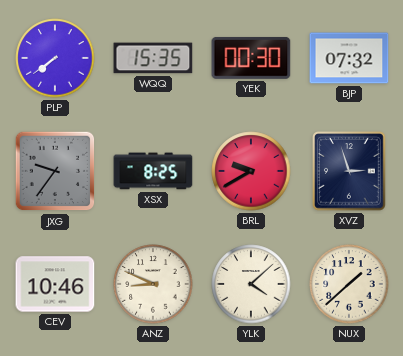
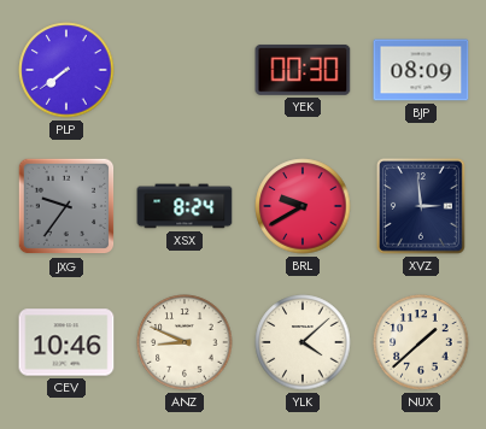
WQQ: 15:35 -> none
BJP: 07:32 -> 08:09
XSX: 8:25 -> 8:24
XVZ: 2:57 -> 2:59
